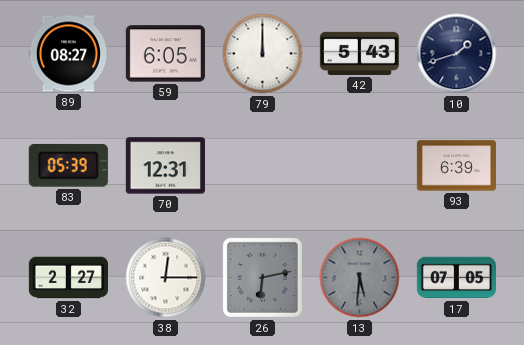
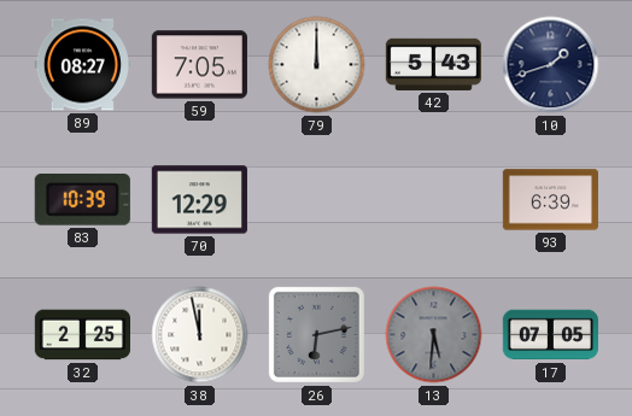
59: 6:05 -> 7:05
83: 05:39 -> 10:39
70: 12:31 -> 12:29
32: 2:27 -> 2:25
38: 12:15 -> 11:58
